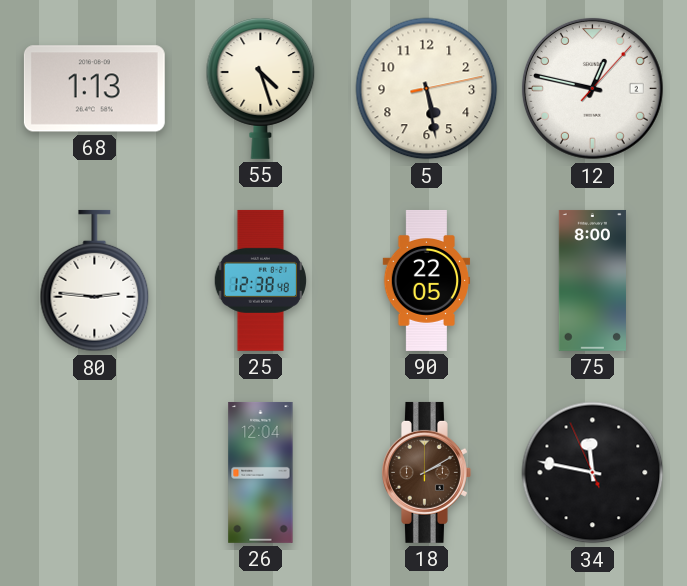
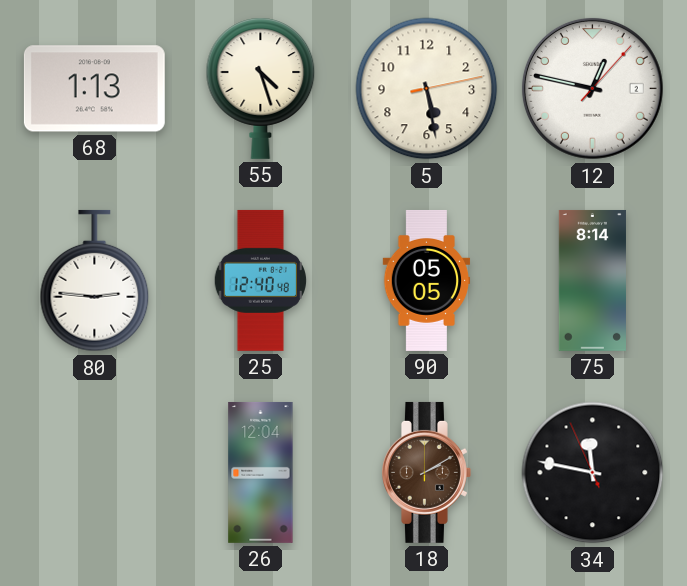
25: 12:38 -> 12:40
90: 22:05 -> 05:05
75: 8:00 -> 8:14
